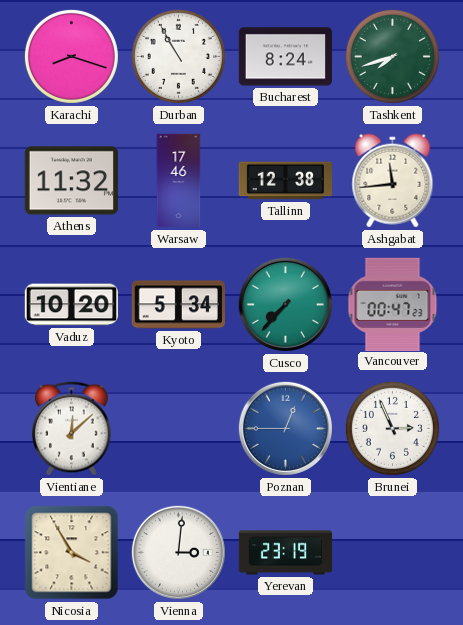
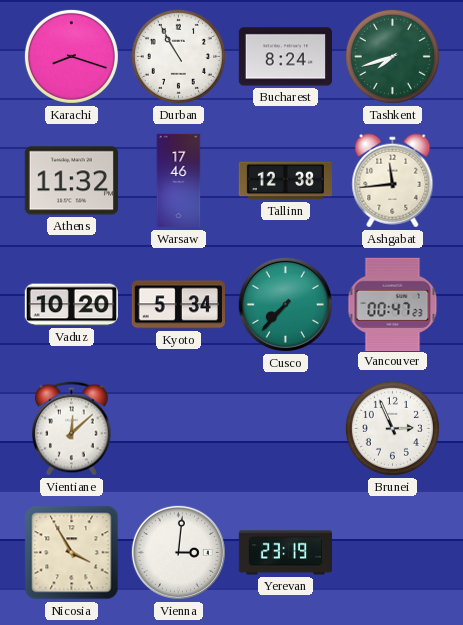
Poznan: 12:45 -> none
